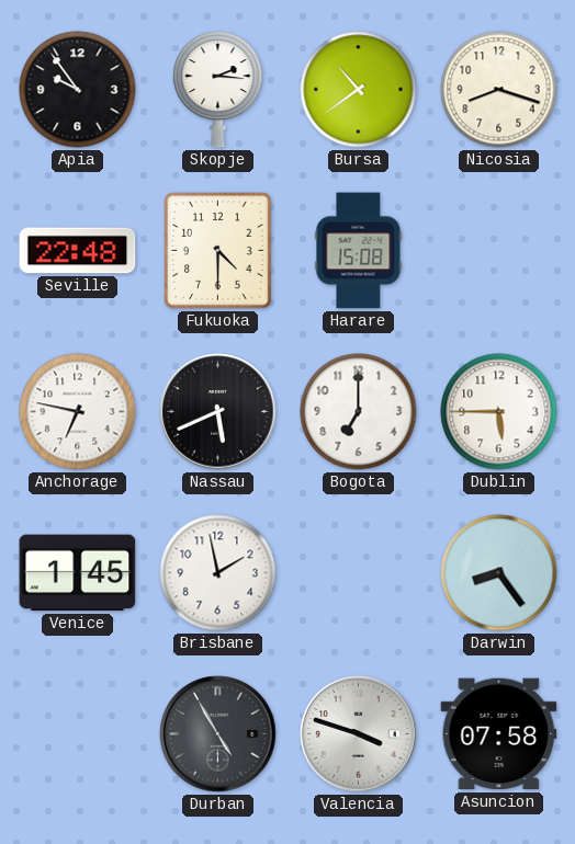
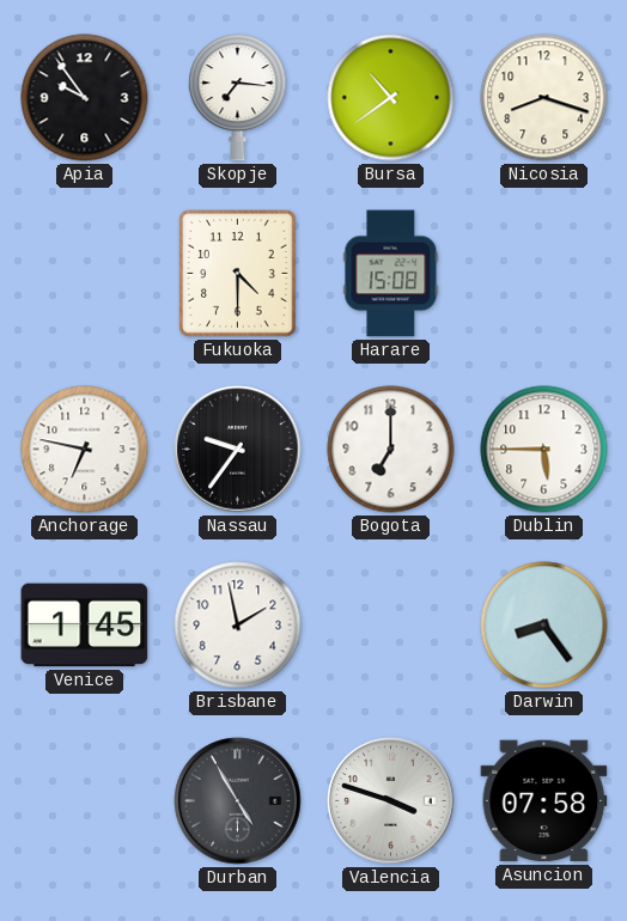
Skopje: 2:16 -> 7:16
Seville: 22:48 -> none
Nassau: 5:41 -> 9:36
